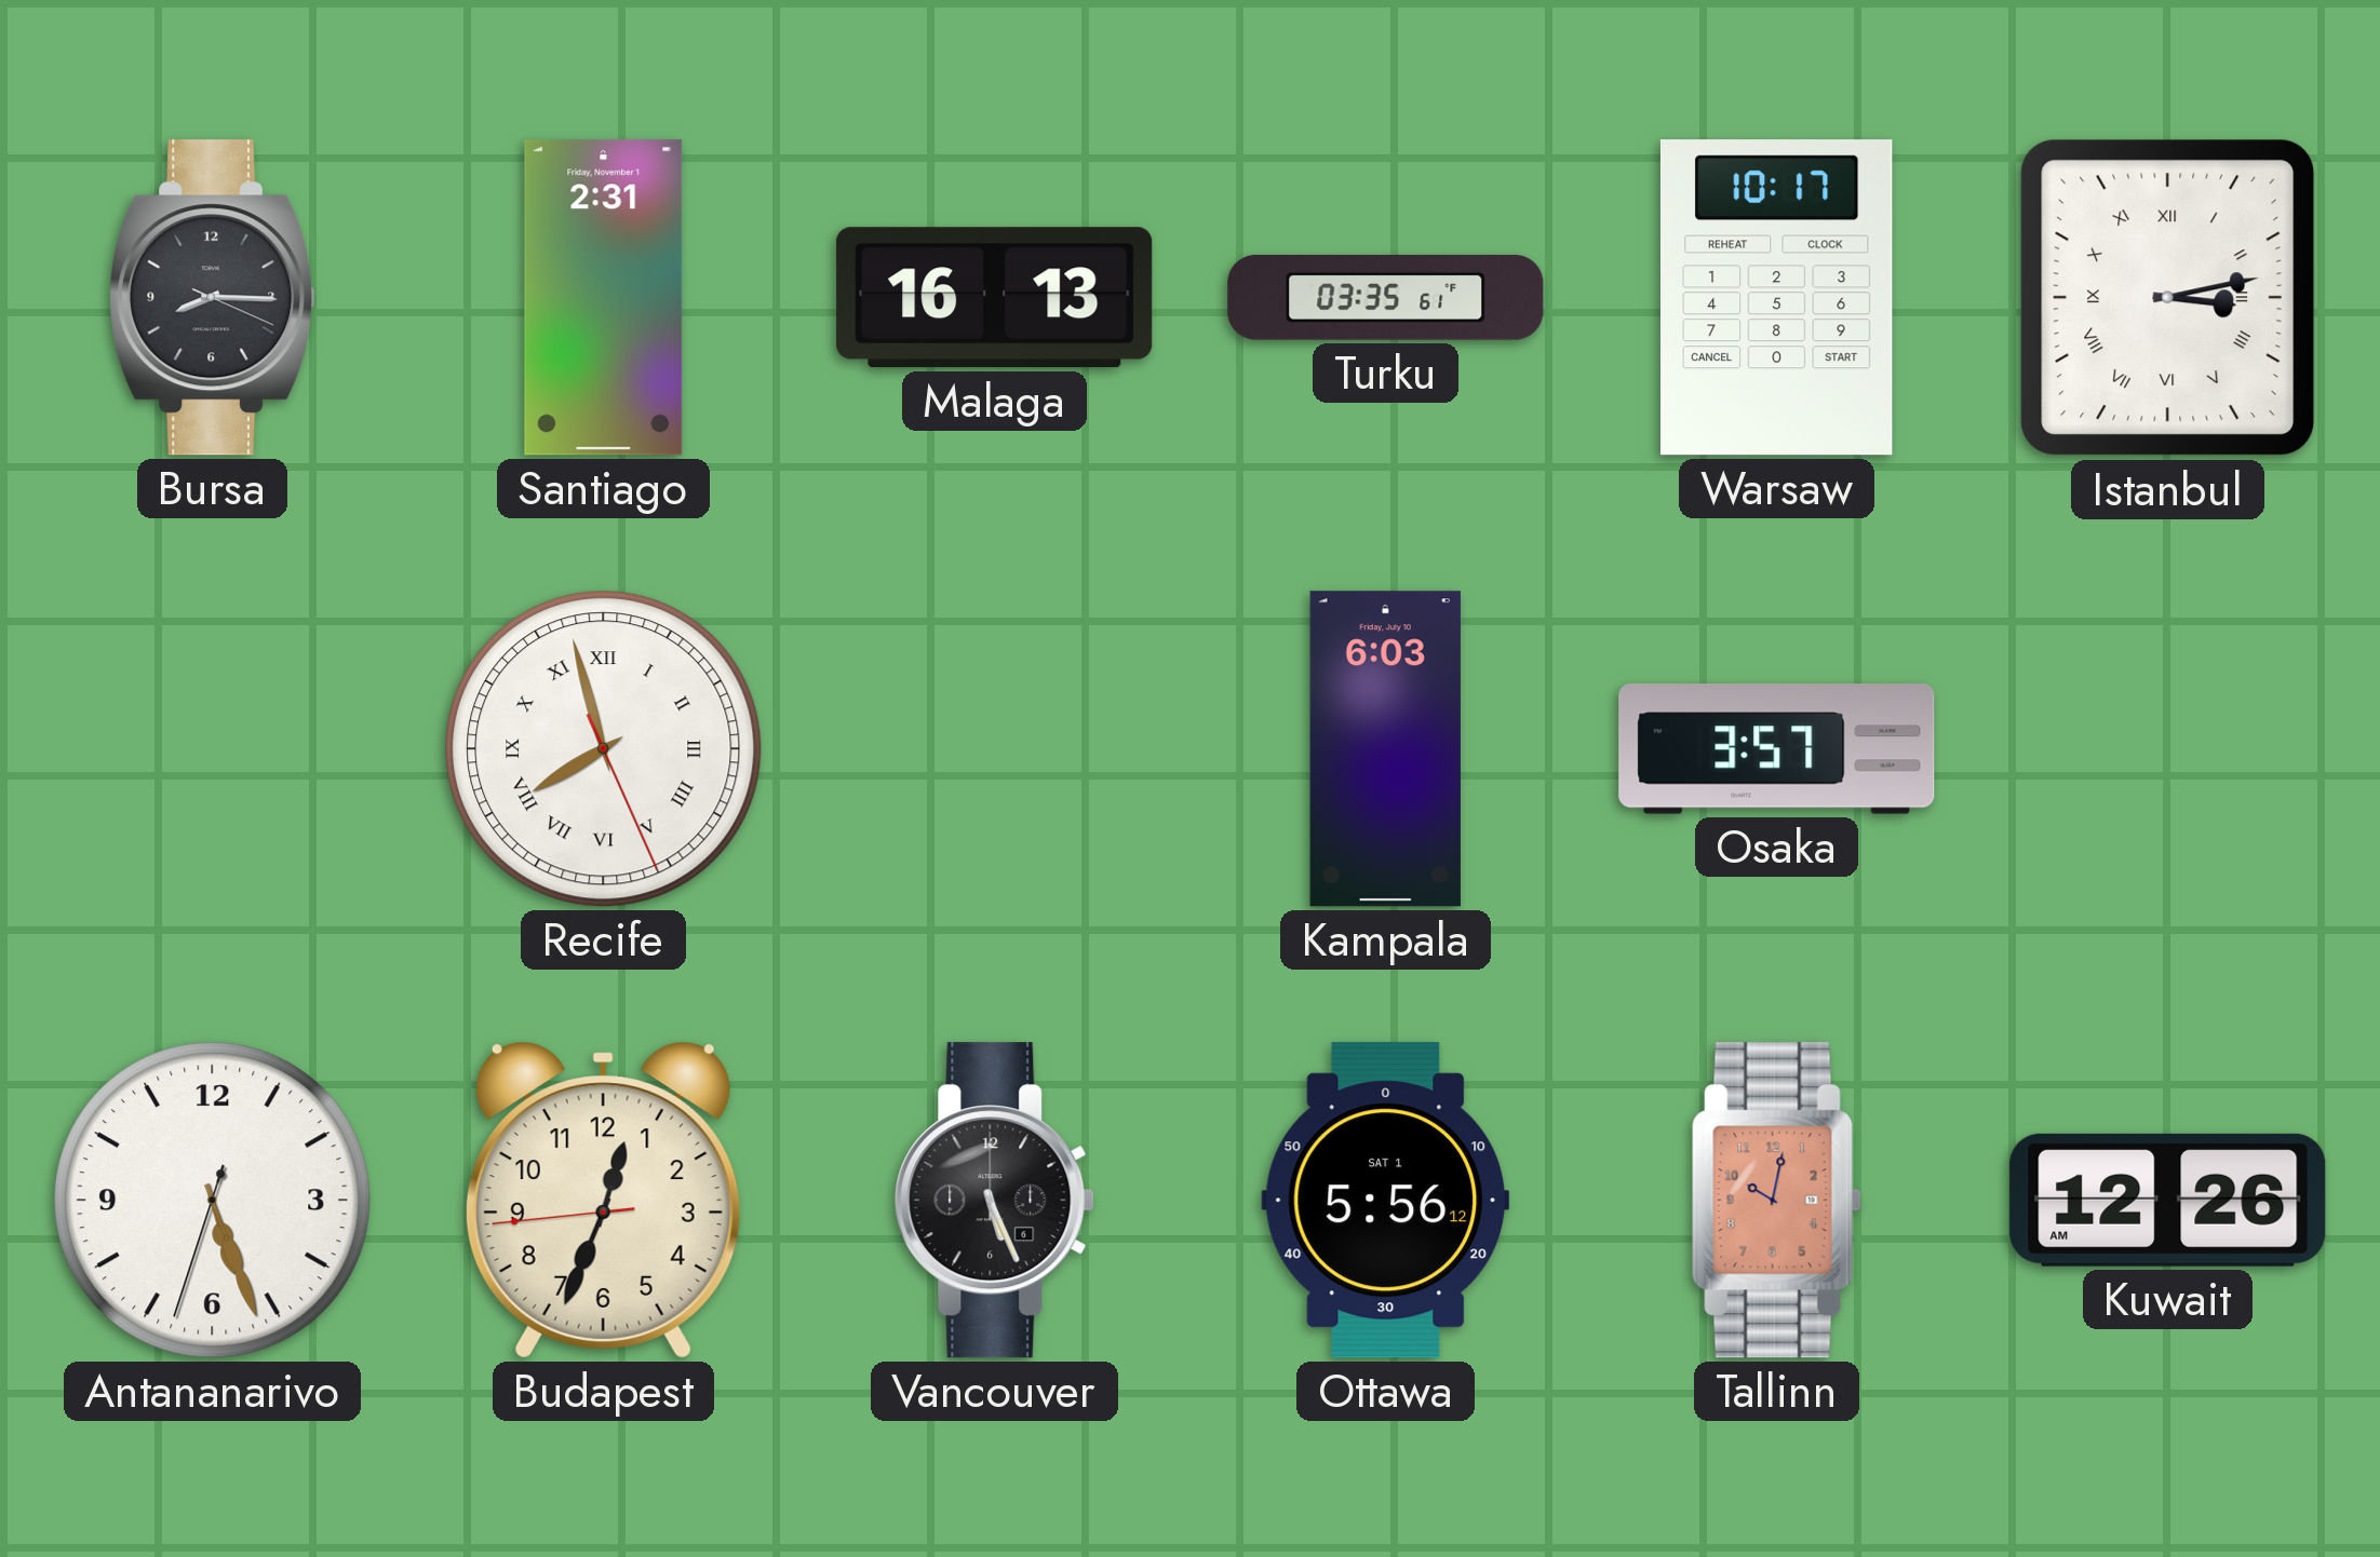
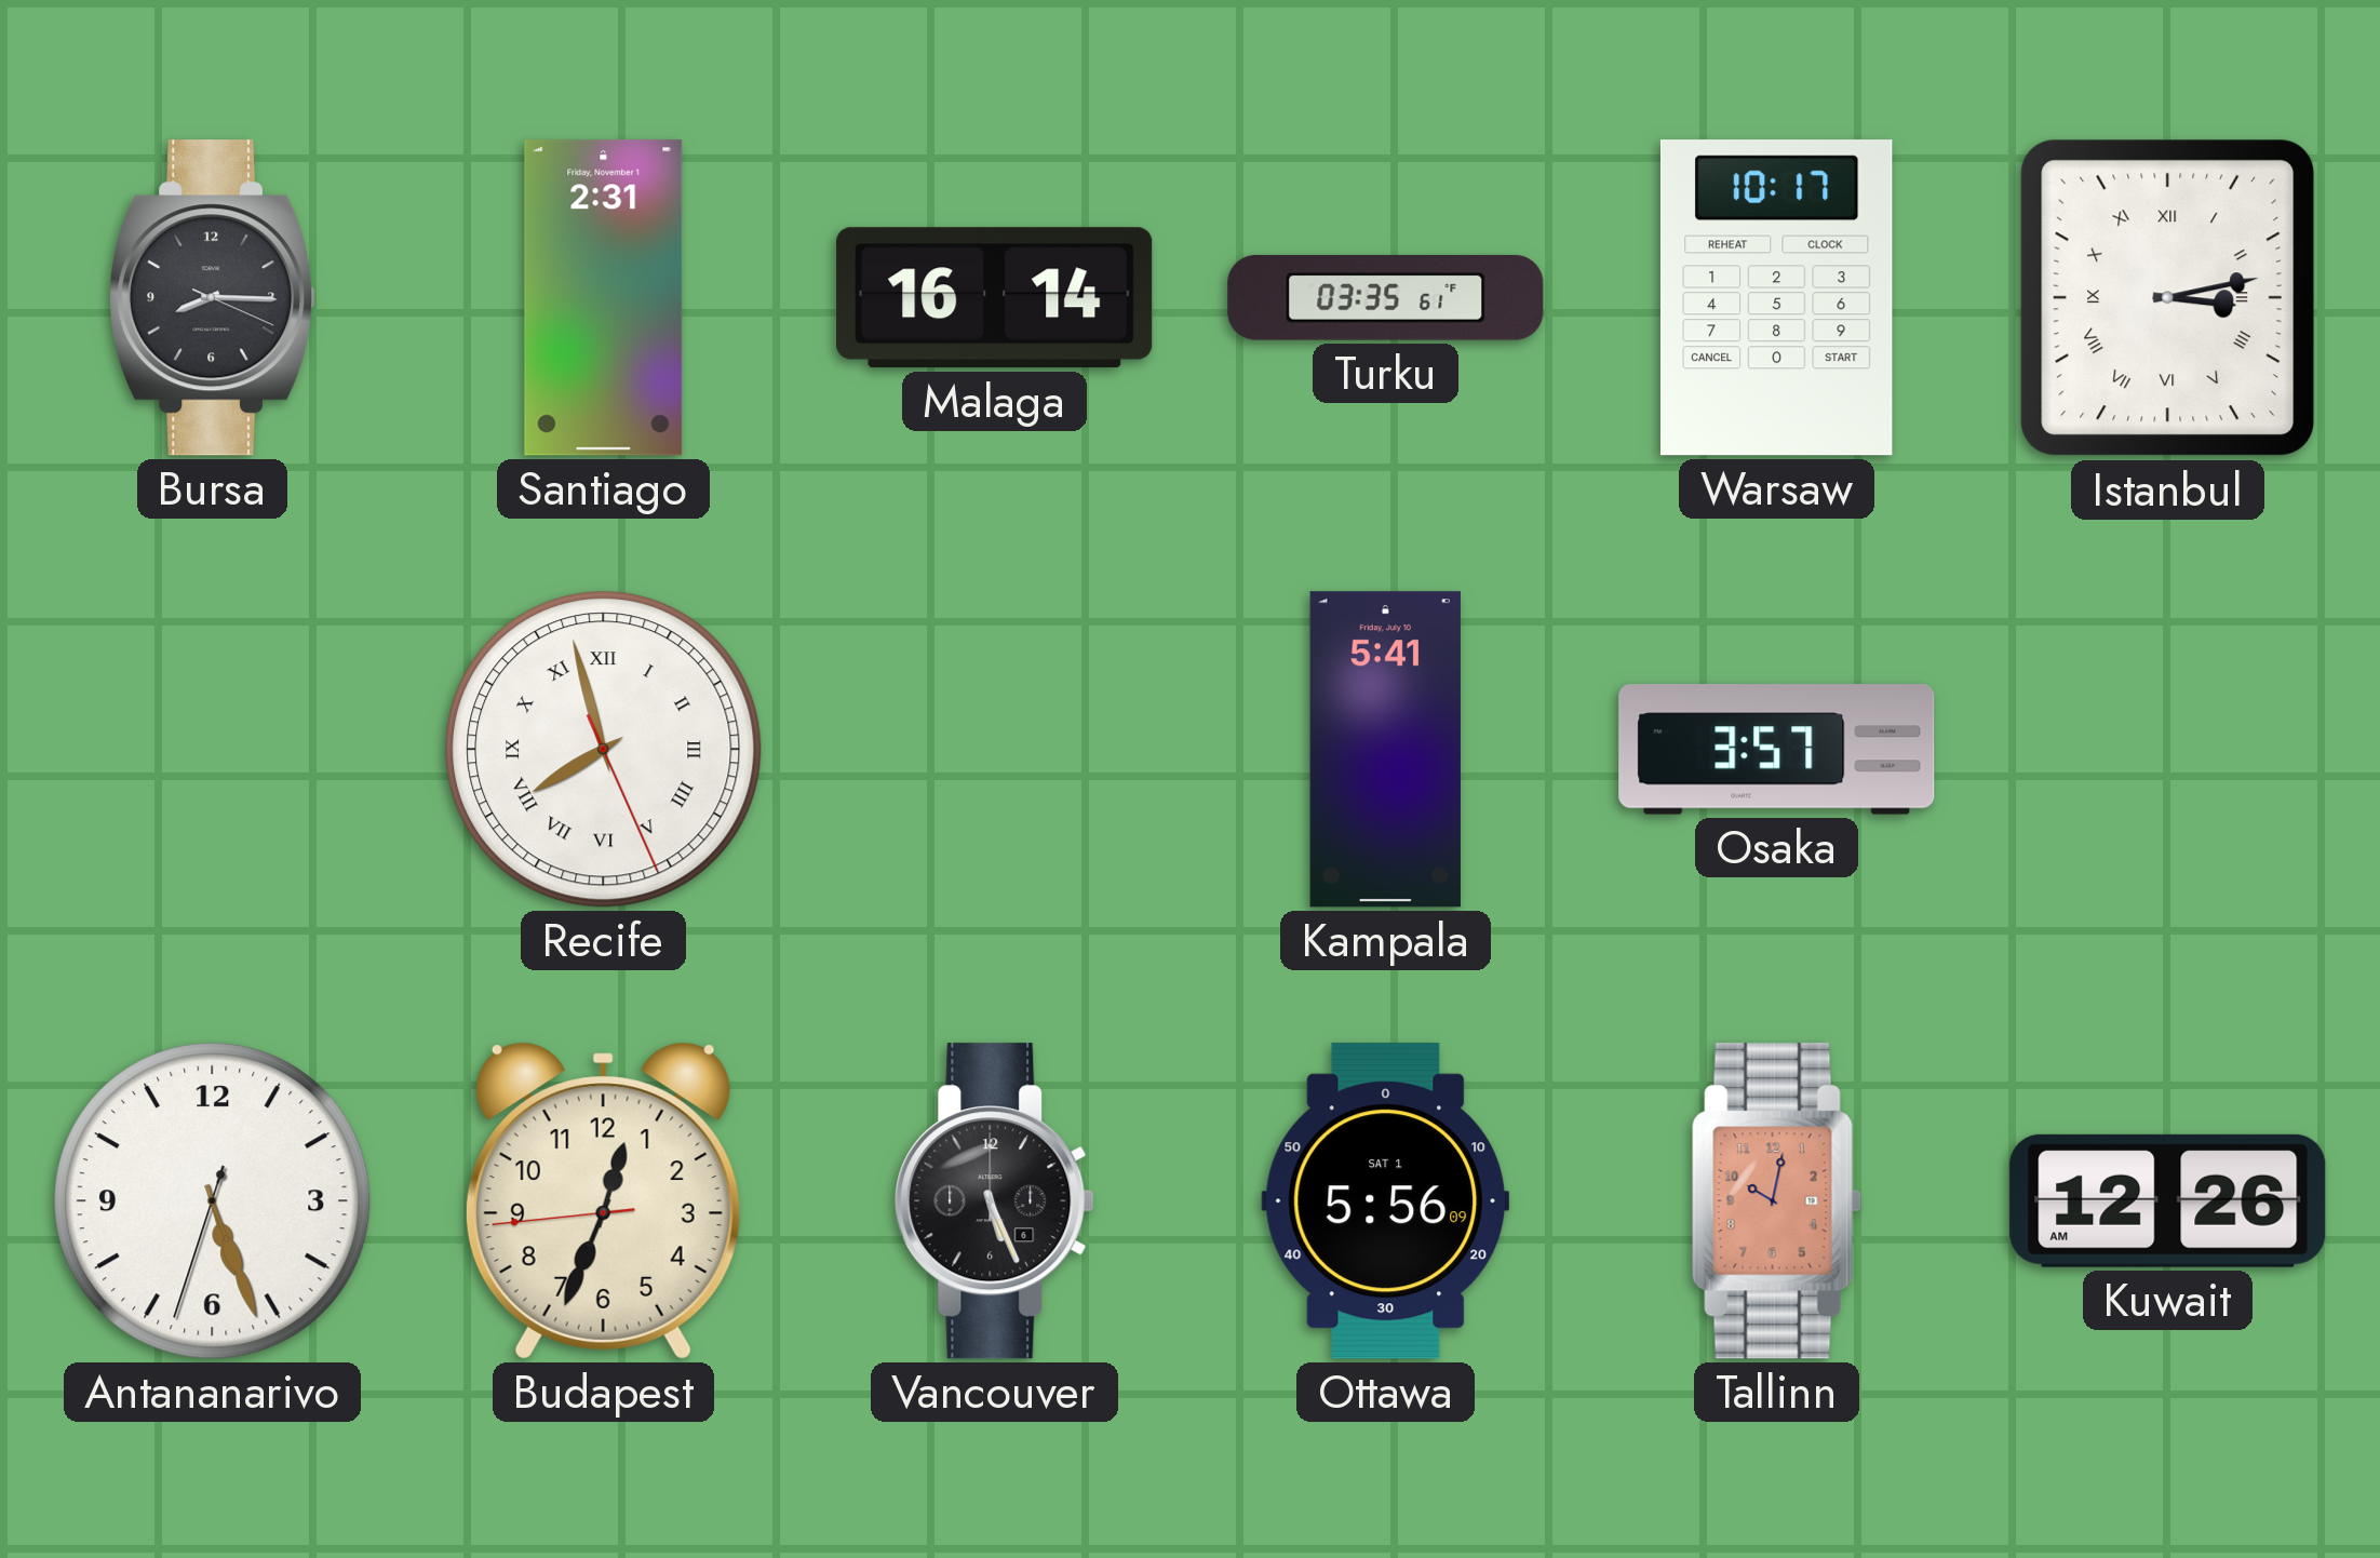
Malaga: 16:13 -> 16:14
Kampala: 6:03 -> 5:41
Ottawa: 5:56:12 -> 5:56:09
